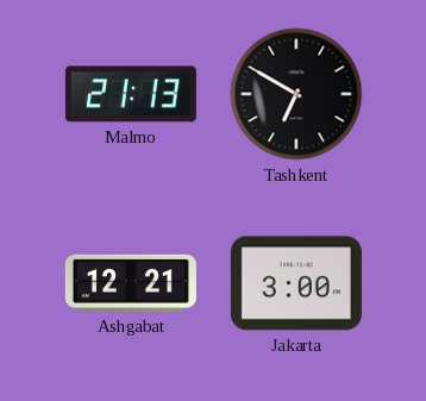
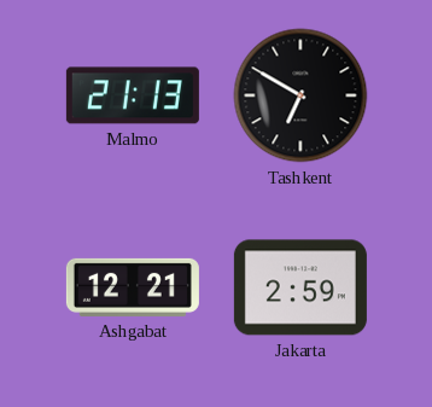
Jakarta: 3:00 -> 2:59
